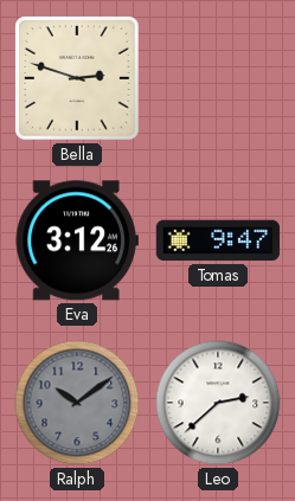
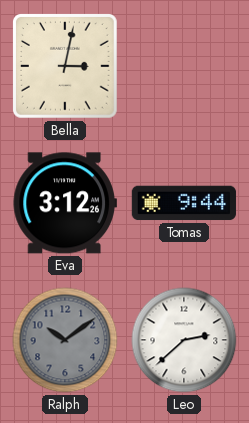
Bella: 2:48 -> 3:02
Tomas: 9:47 -> 9:44
